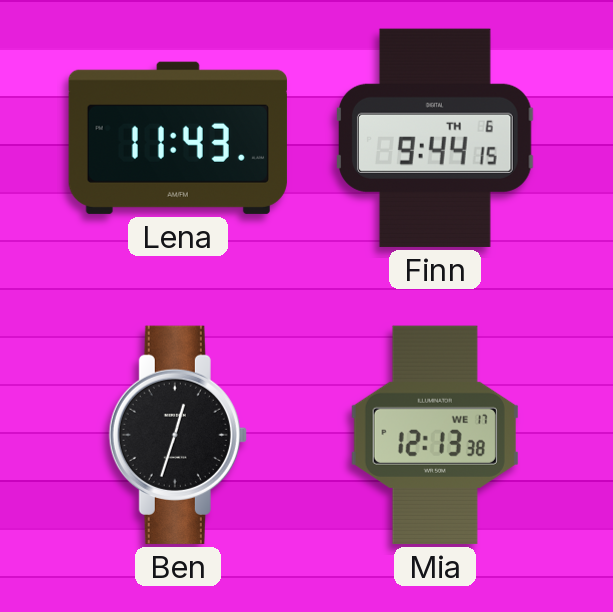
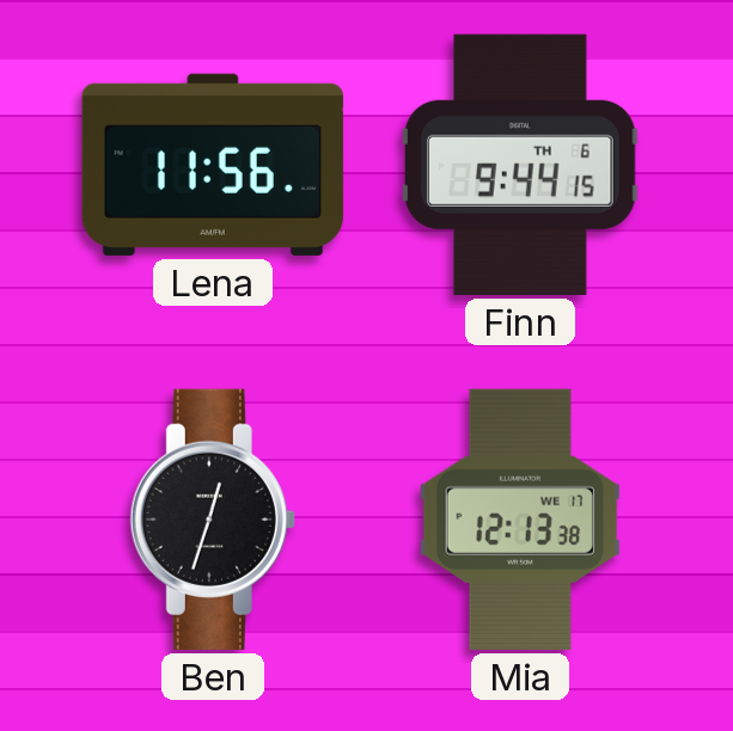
Lena: 11:43 -> 11:56
